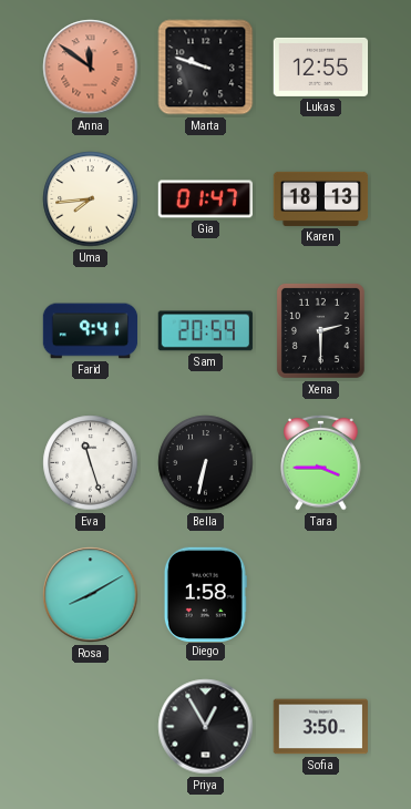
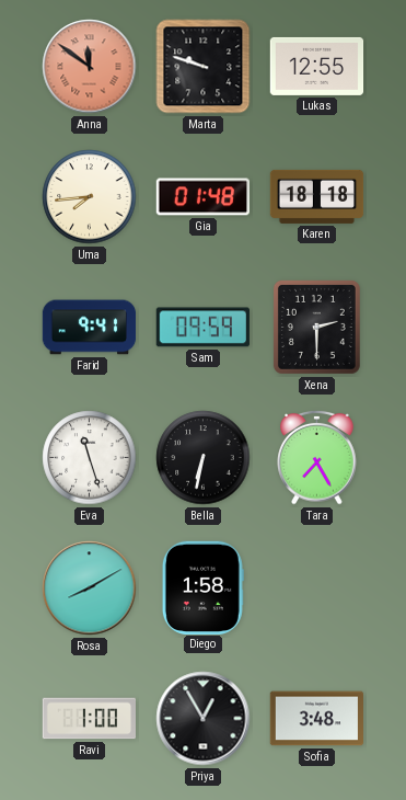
Gia: 01:47 -> 01:48
Karen: 18:13 -> 18:18
Sam: 20:59 -> 09:59
Tara: 3:45 -> 7:25
Ravi: none -> 1:00
Sofia: 3:50 -> 3:48
